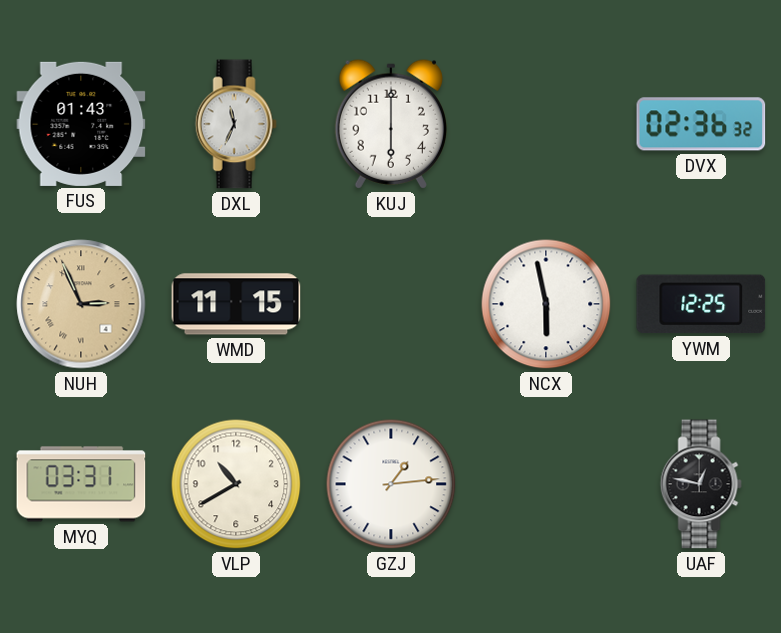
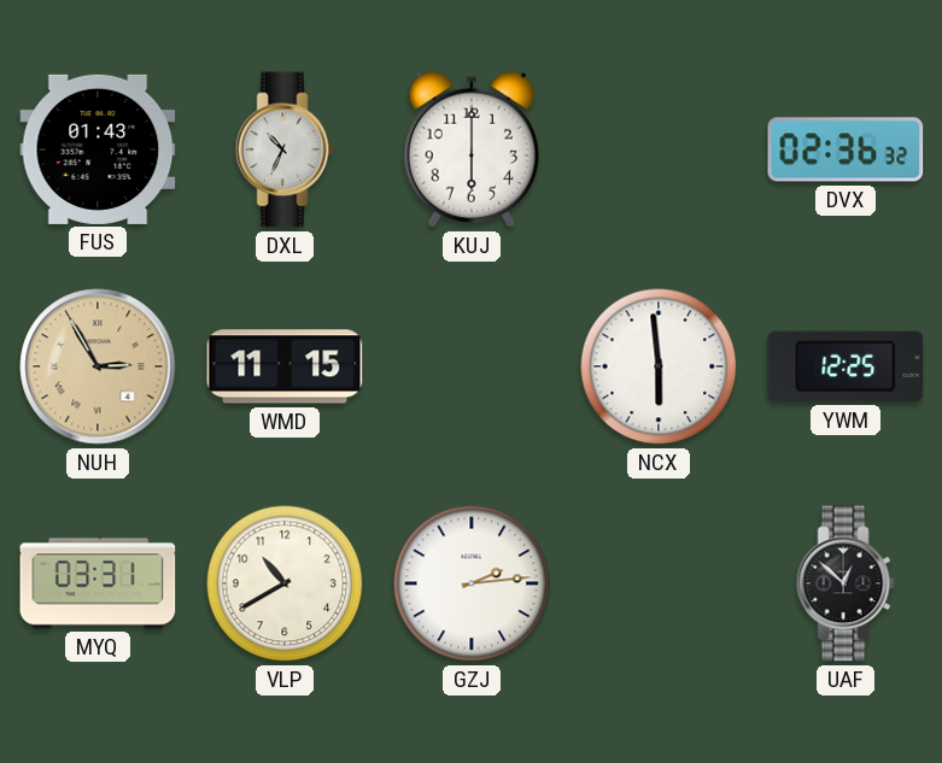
DXL: 11:34 -> 10:34
NUH: 2:56 -> 2:55
NCX: 5:58 -> 5:59
GZJ: 1:14 -> 2:14
UAF: 12:47 -> 12:52
